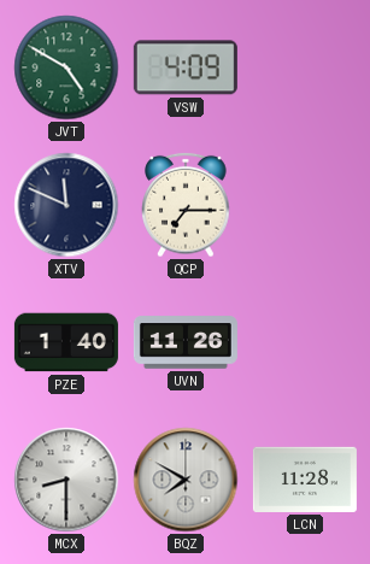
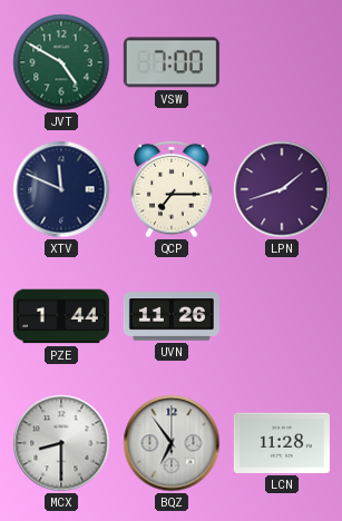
VSW: 4:09 -> 7:00
LPN: none -> 1:42
PZE: 1:40 -> 1:44
BQZ: 7:50 -> 6:54
